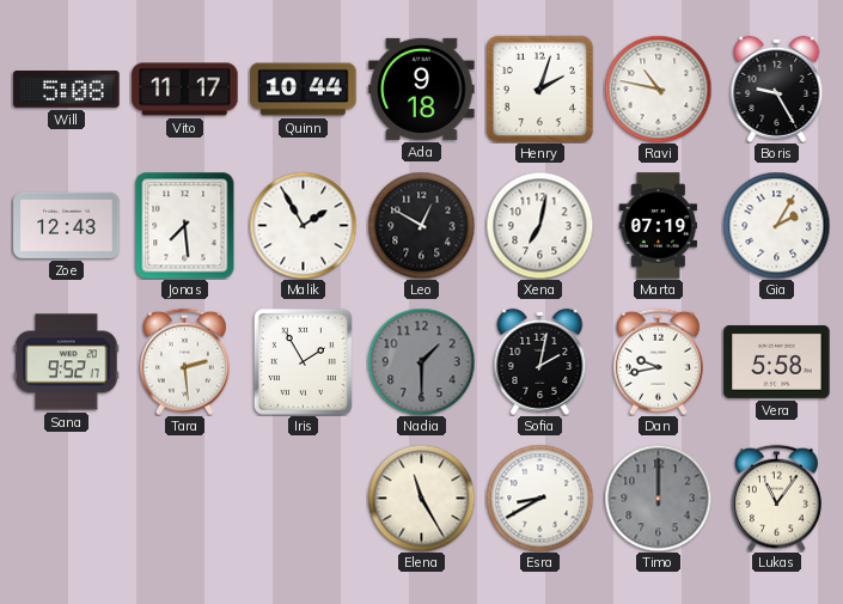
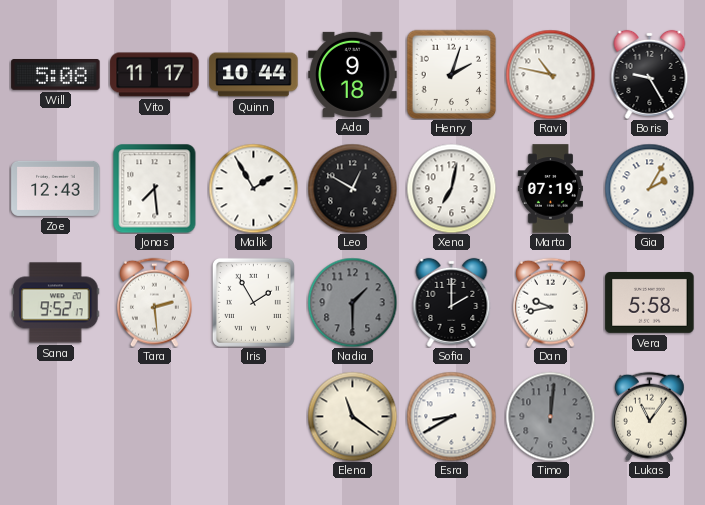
Sofia: 2:02 -> 2:00
Elena: 11:25 -> 11:21
Timo: 12:00 -> 12:01
